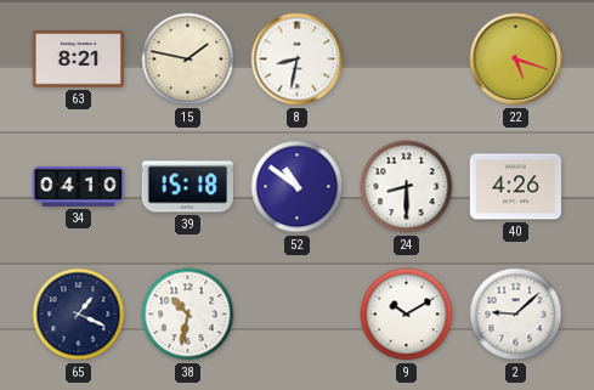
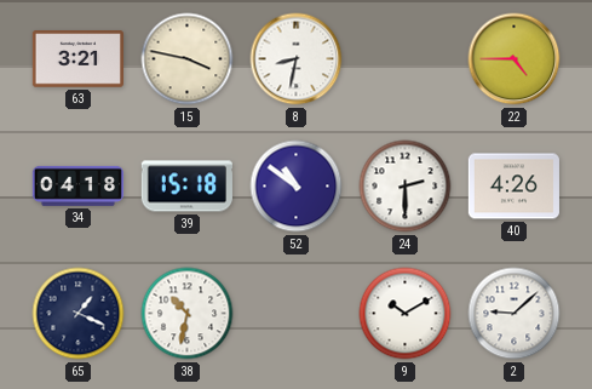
63: 8:21 -> 3:21
15: 1:47 -> 3:47
22: 5:18 -> 4:45
34: 04:10 -> 04:18
24: 8:30 -> 2:30
